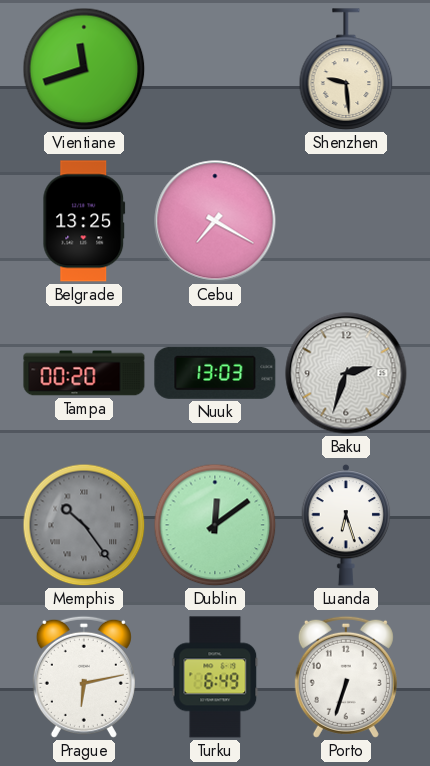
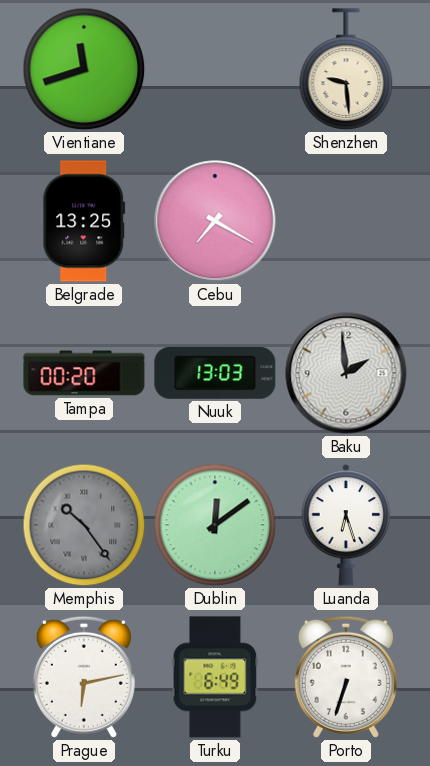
Baku: 2:33 -> 1:59
